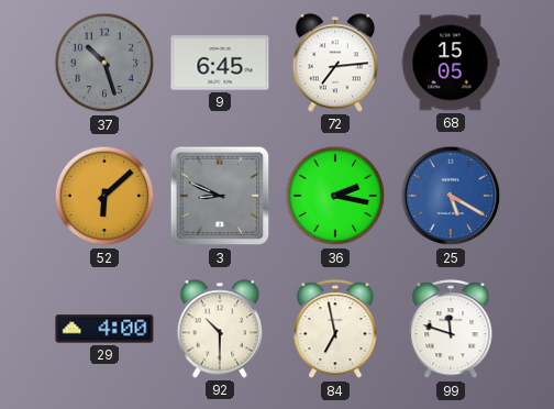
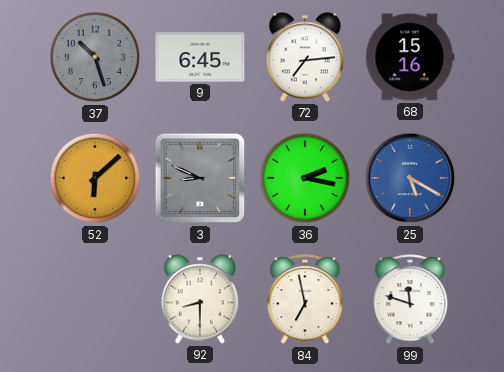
68: 15:05 -> 15:16
29: 4:00 -> none
92: 10:30 -> 8:30
